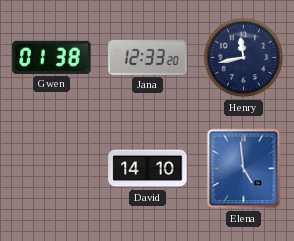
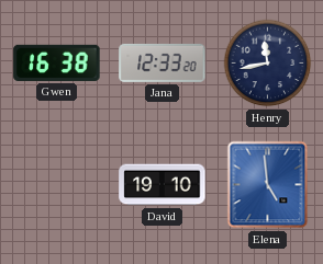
Gwen: 01:38 -> 16:38
David: 14:10 -> 19:10
